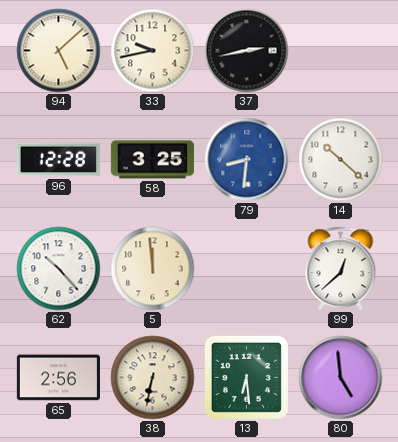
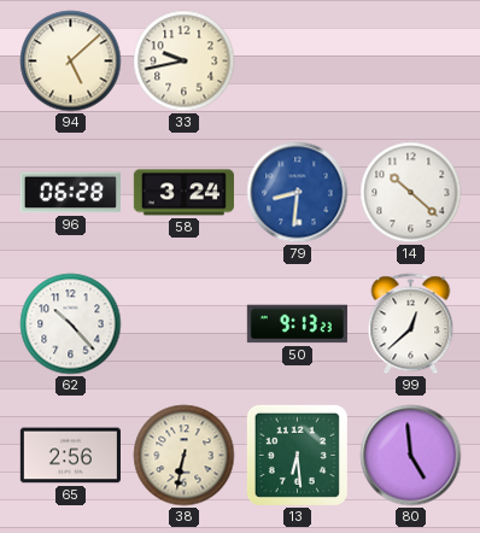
37: 2:43 -> none
96: 12:28 -> 06:28
58: 3:25 -> 3:24
5: 11:59 -> none
50: none -> 9:13
